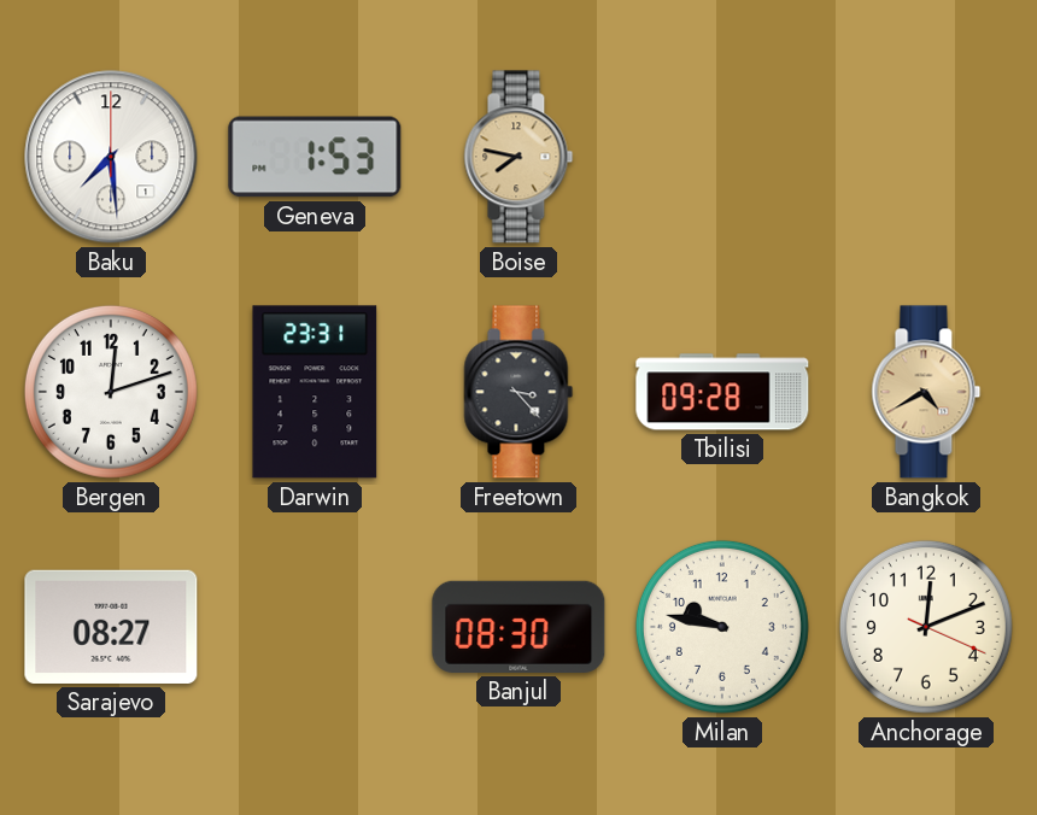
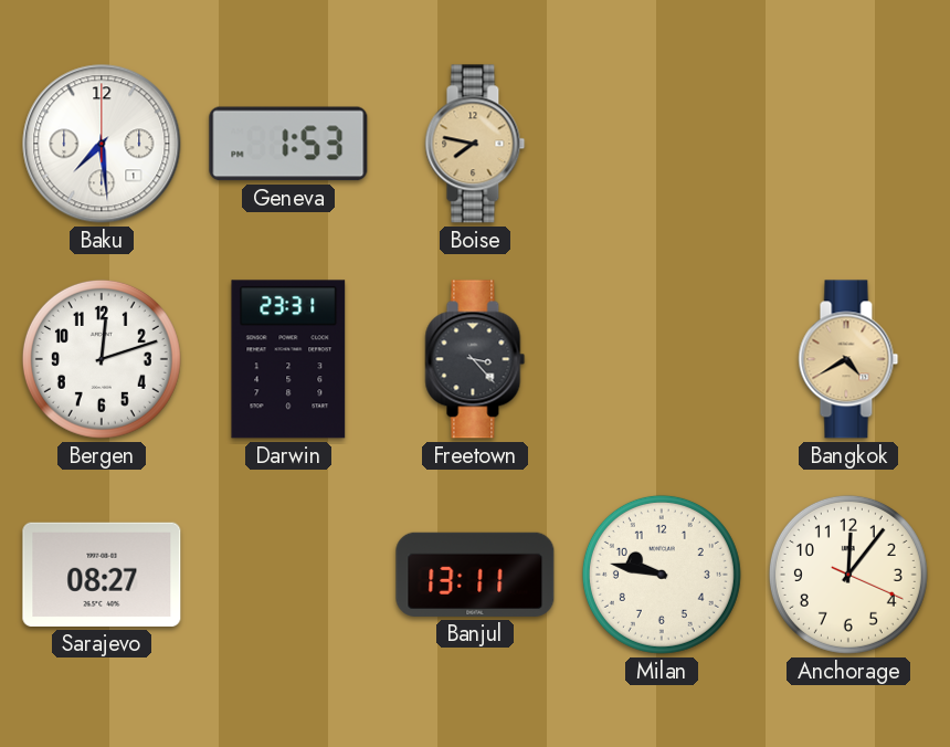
Tbilisi: 09:28 -> none
Banjul: 08:30 -> 13:11
Anchorage: 12:11 -> 12:06
